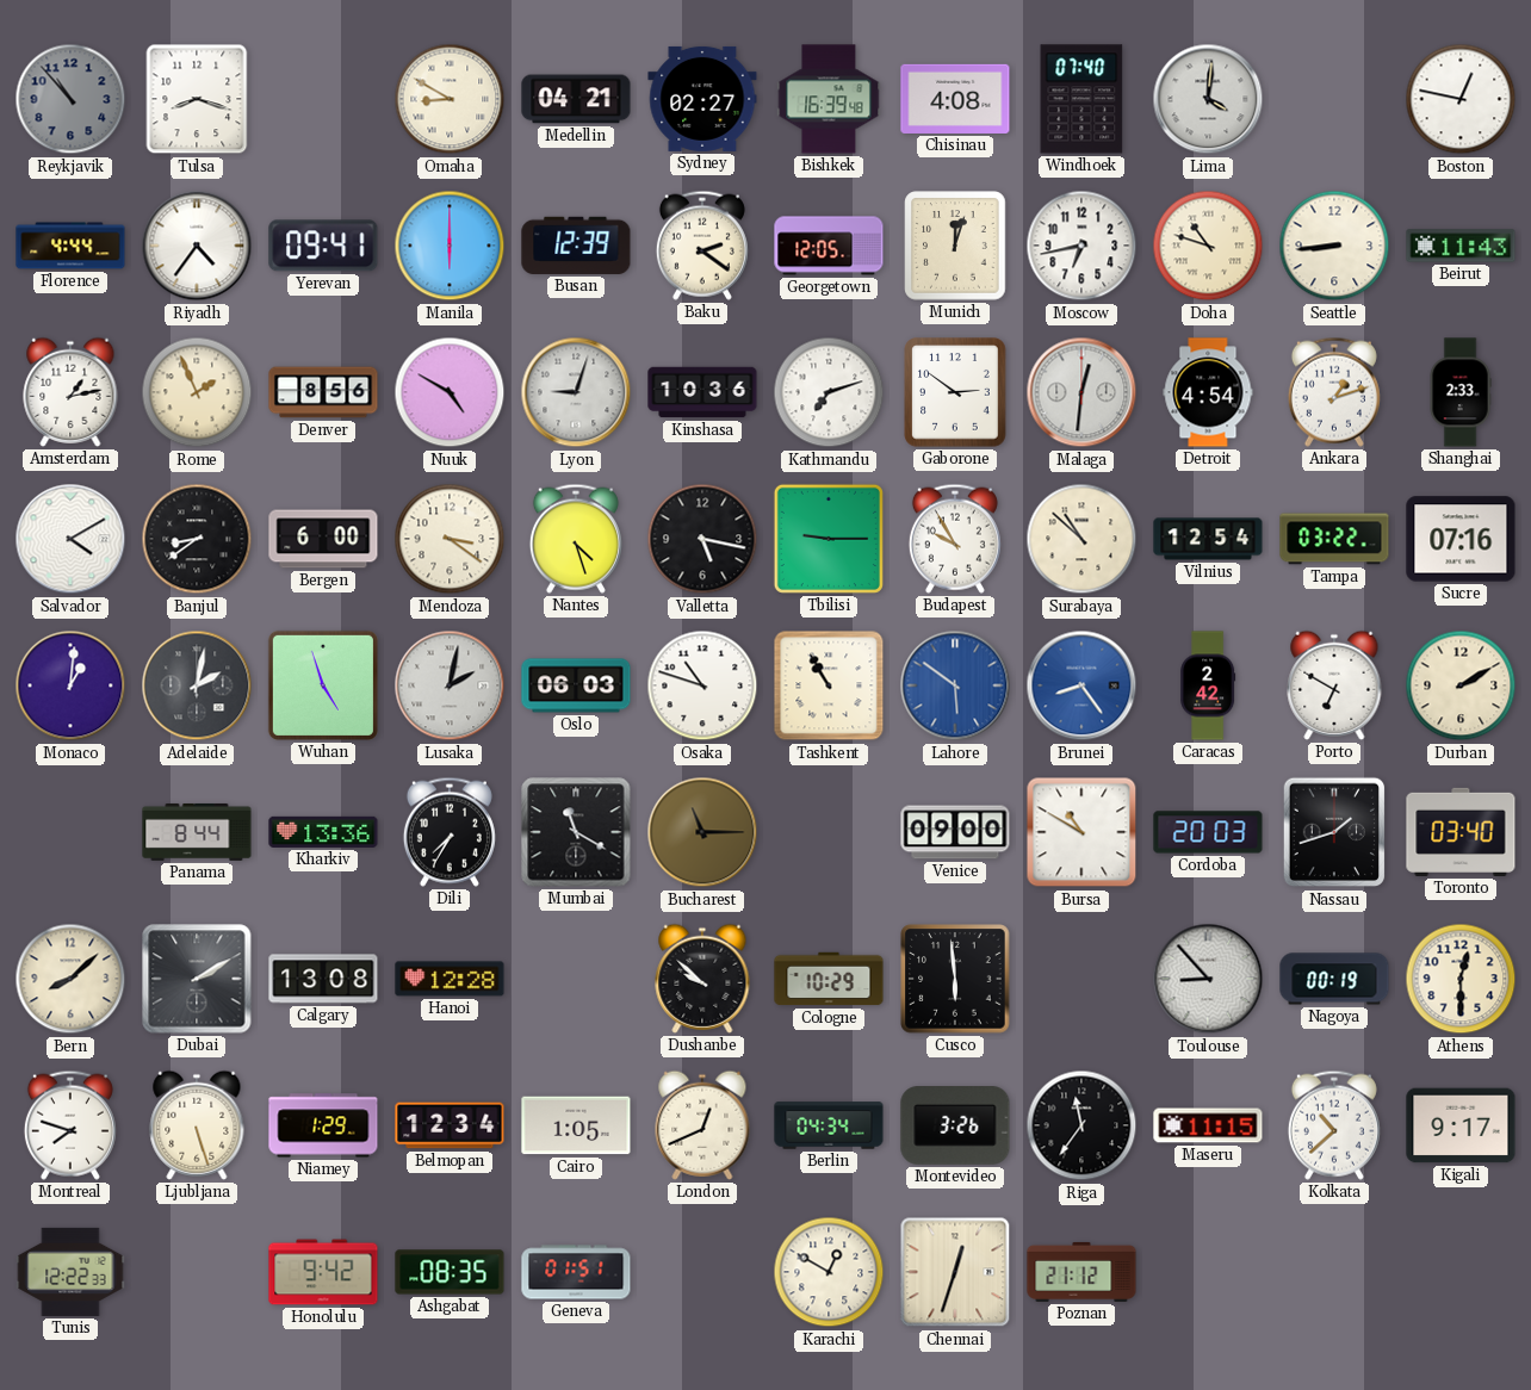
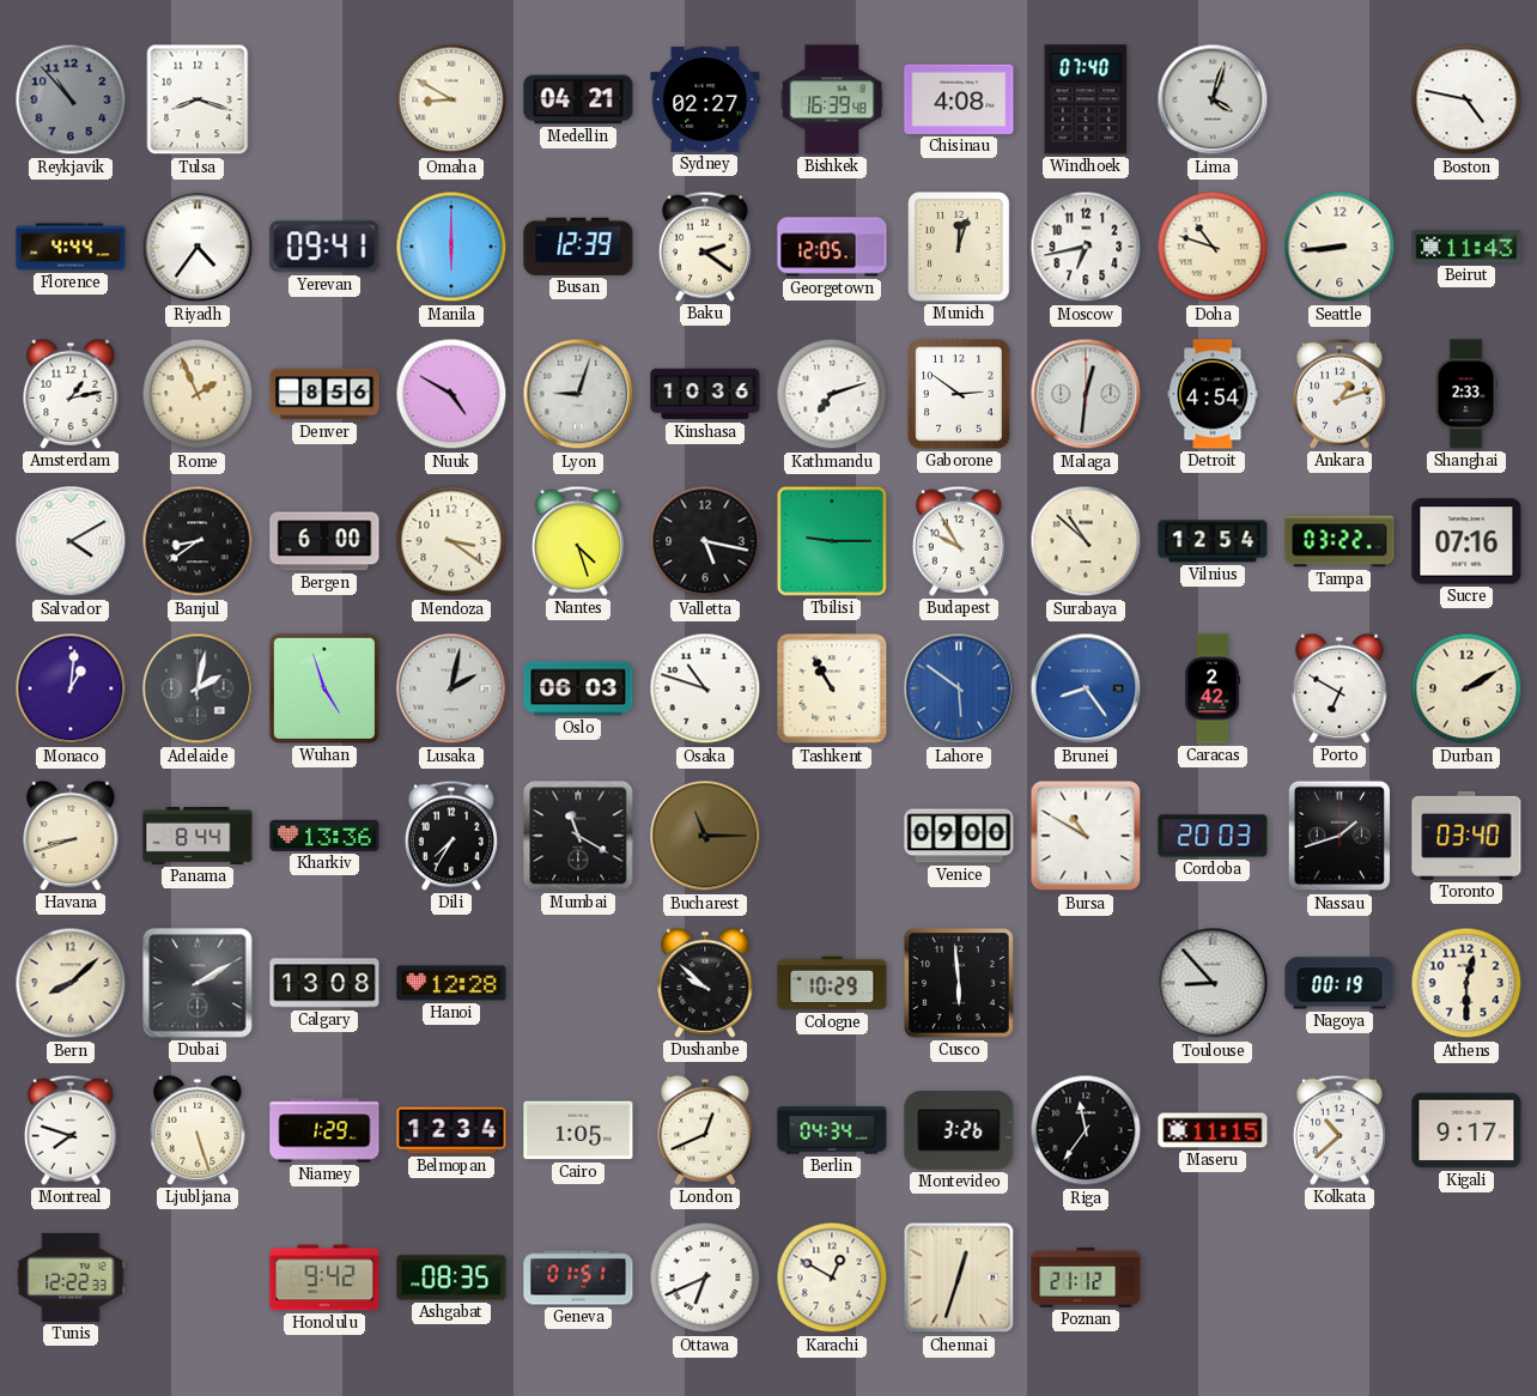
Lima: 4:01 -> 4:03
Boston: 12:47 -> 4:47
Havana: none -> 8:42
Ottawa: none -> 6:41
